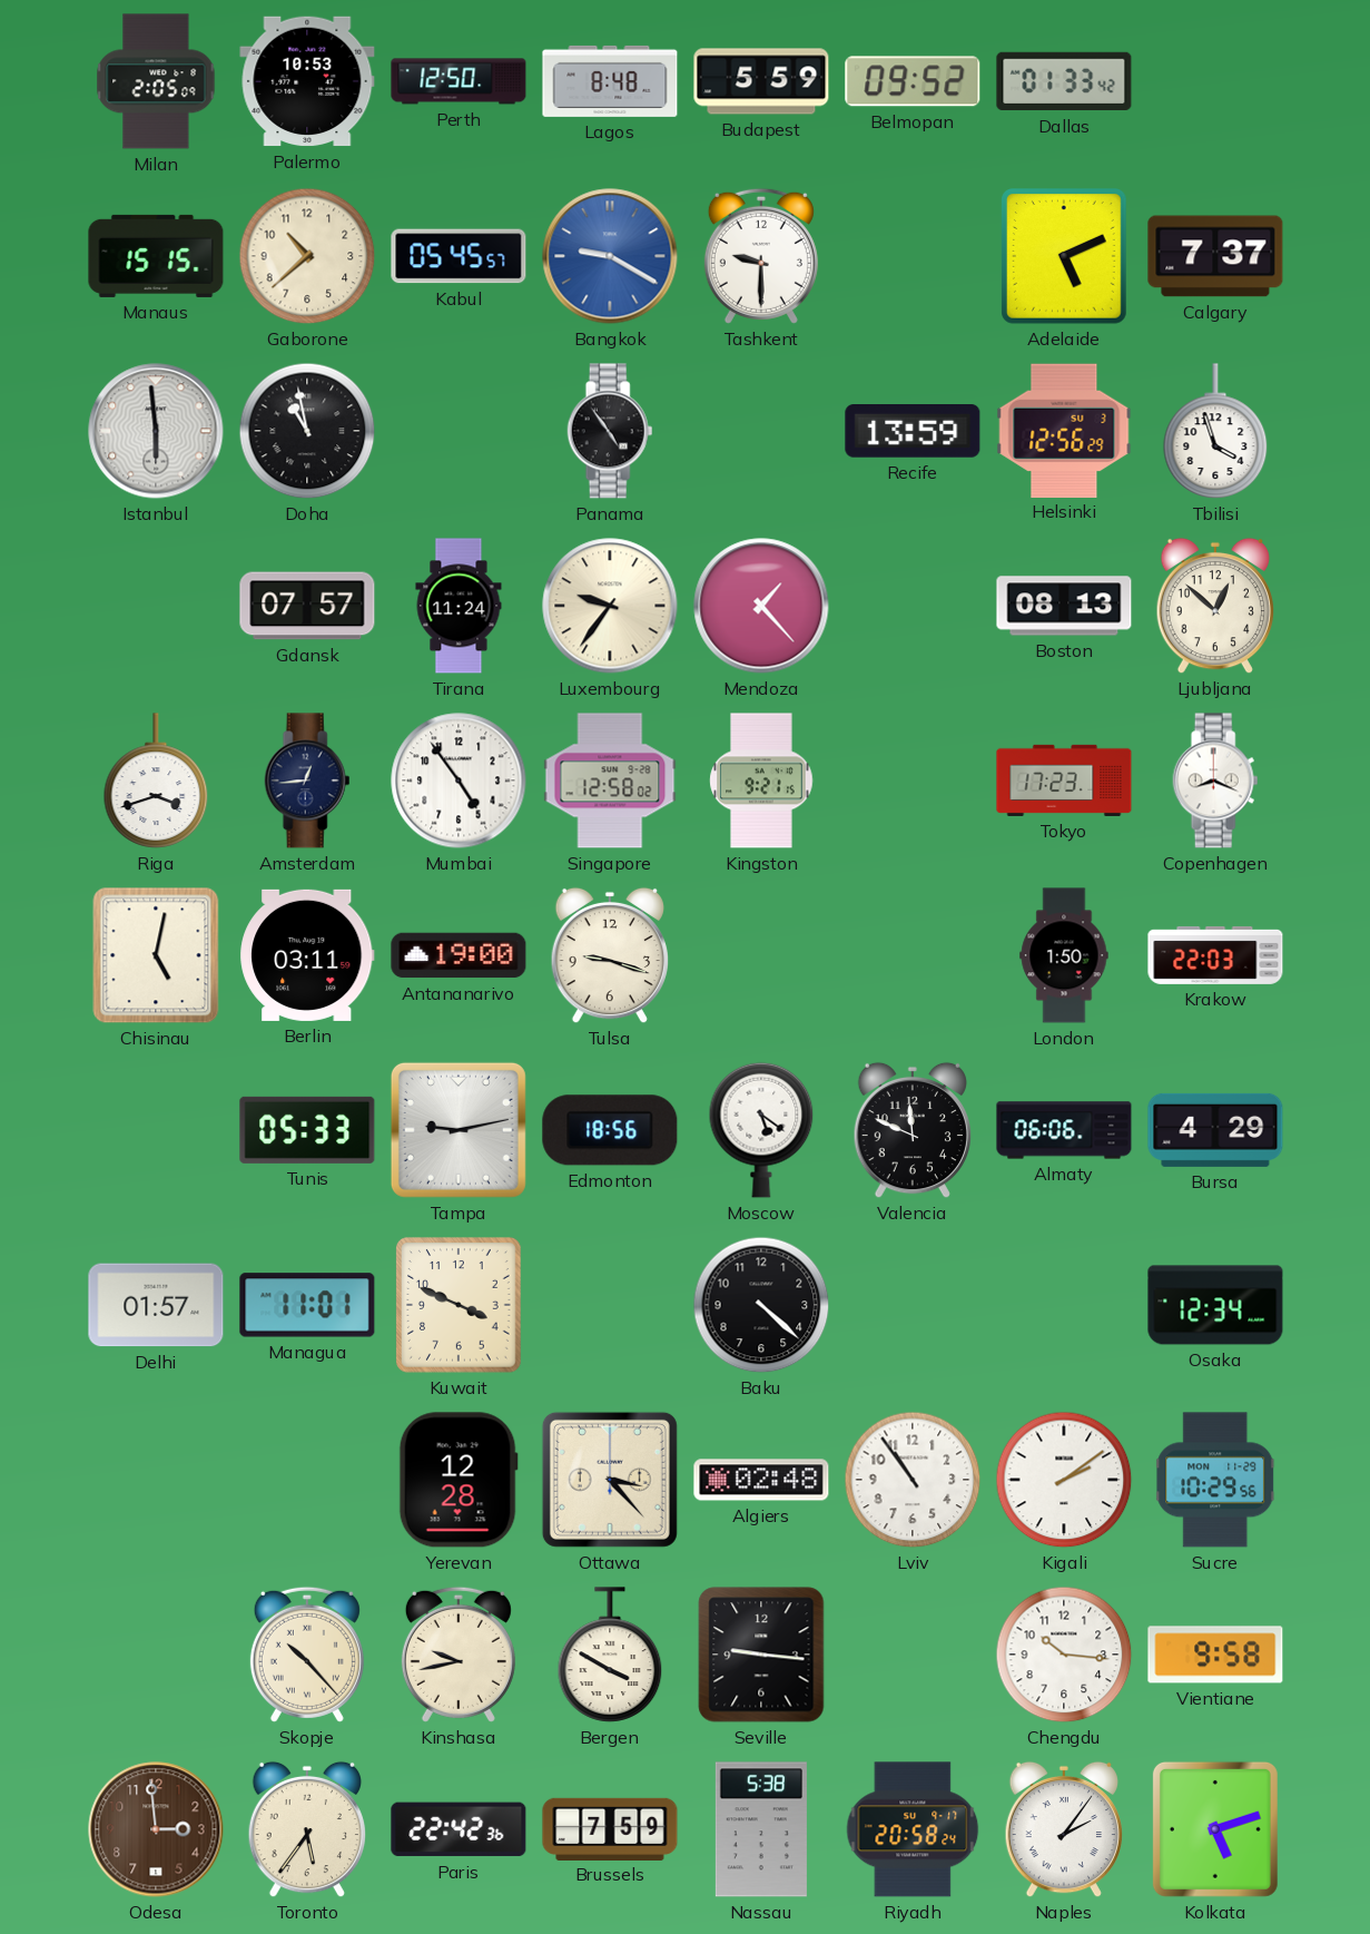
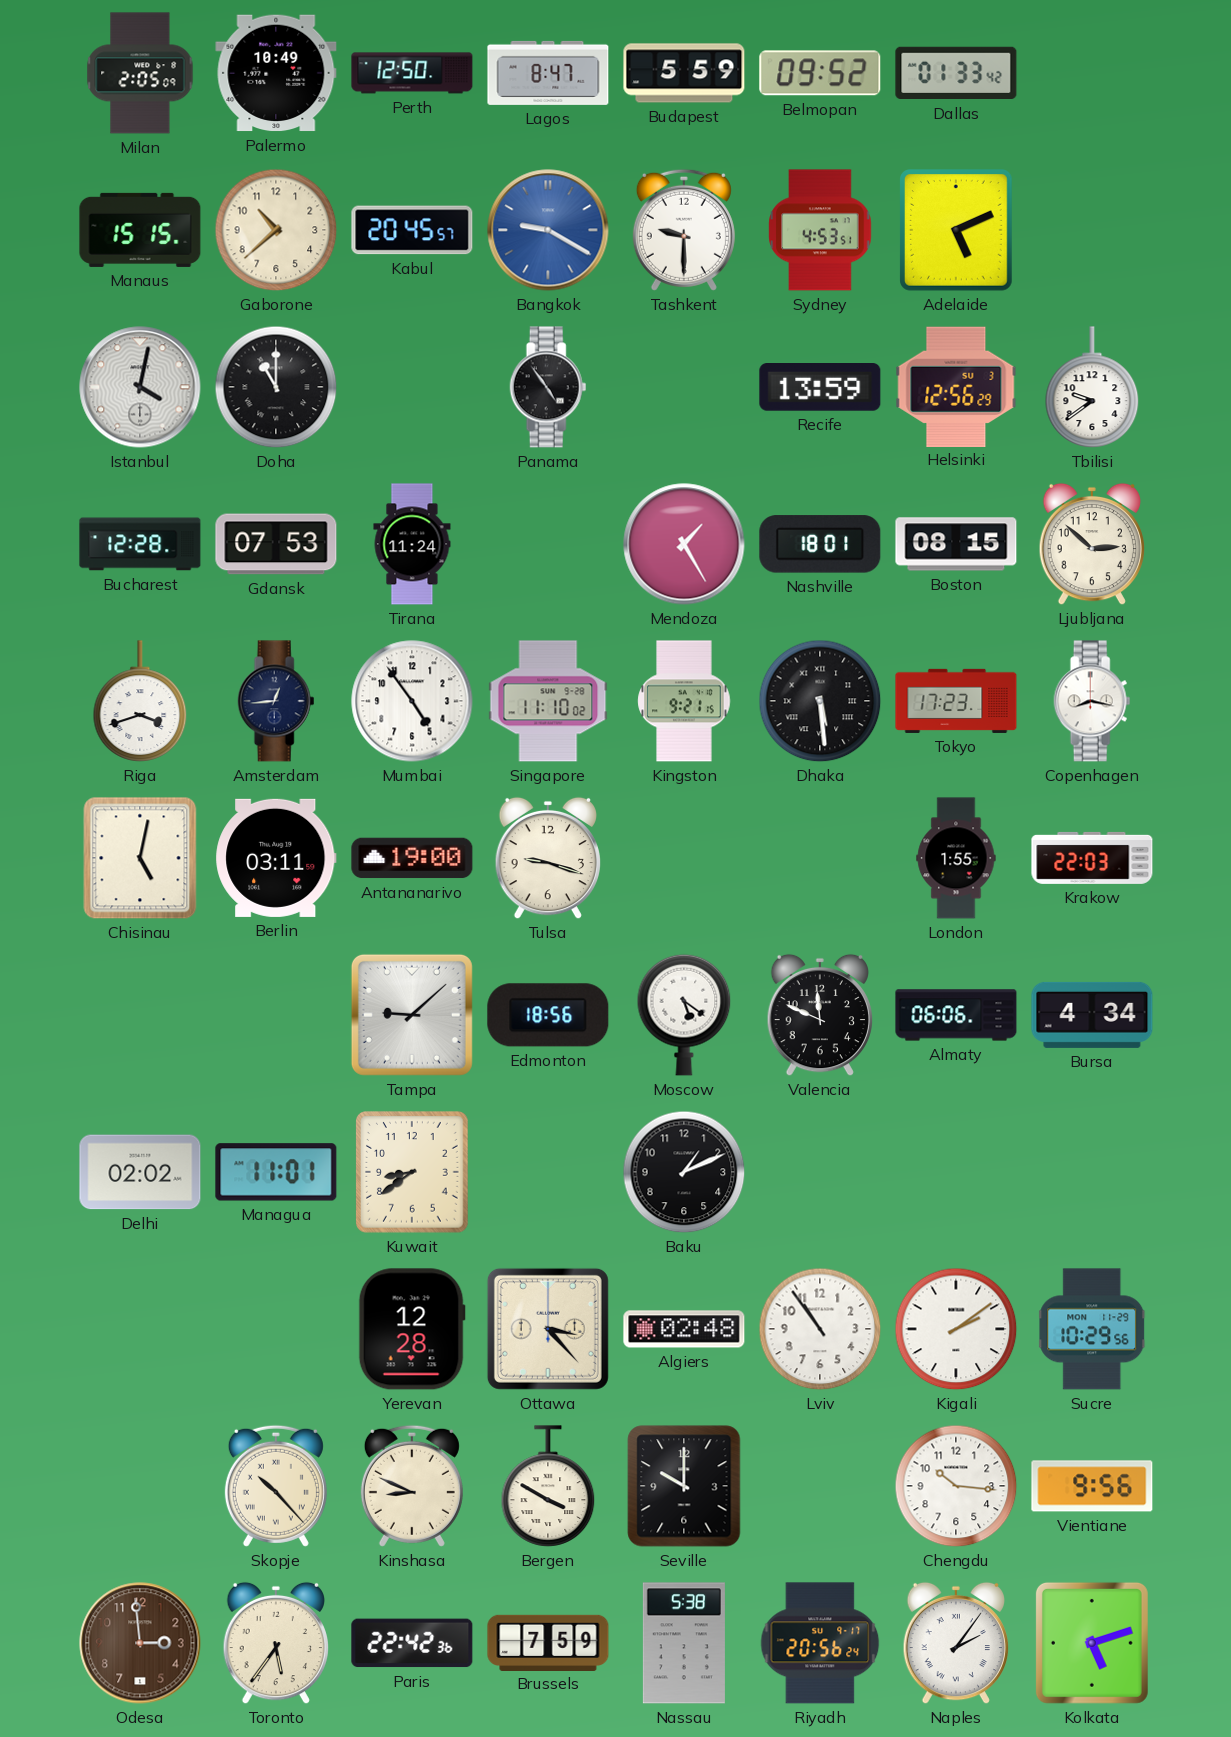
Palermo: 10:53 -> 10:49
Lagos: 8:48 -> 8:47
Kabul: 05:45 -> 20:45
Sydney: none -> 4:53
Calgary: 7:37 -> none
Istanbul: 5:59 -> 4:02
Doha: 10:58 -> 11:00
Tbilisi: 3:57 -> 9:39
Bucharest: none -> 12:28
Gdansk: 07:57 -> 07:53
Luxembourg: 9:36 -> none
Mendoza: 1:23 -> 1:25
Nashville: none -> 18:01
Boston: 08:13 -> 08:15
Ljubljana: 12:52 -> 2:52
Singapore: 12:58 -> 11:10
Dhaka: none -> 5:29
Copenhagen: 8:19 -> 8:17
London: 1:50 -> 1:55
Tunis: 05:33 -> none
Tampa: 9:13 -> 9:08
Bursa: 4:29 -> 4:34
Delhi: 01:57 -> 02:02
Kuwait: 3:49 -> 8:39
Baku: 4:22 -> 1:11
Osaka: 12:34 -> none
Kinshasa: 9:43 -> 8:49
Seville: 9:16 -> 10:00
Vientiane: 9:58 -> 9:56
Riyadh: 20:58 -> 20:56
